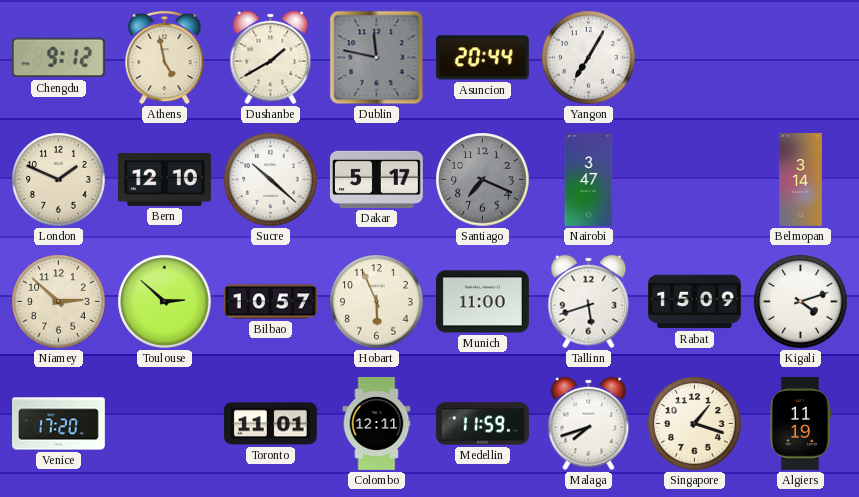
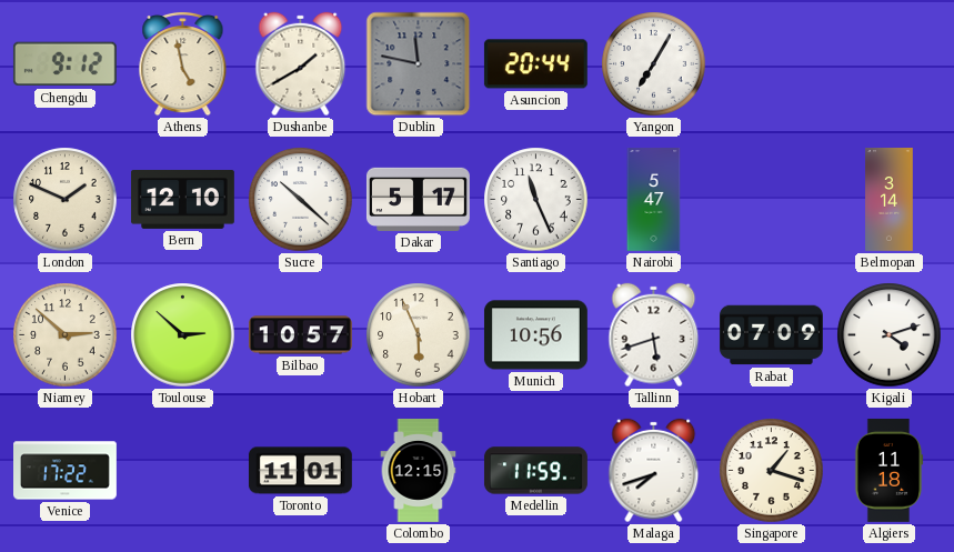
Santiago: 7:19 -> 11:26
Santiago dial: grey -> white
Nairobi: 3:47 -> 5:47
Munich: 11:00 -> 10:56
Rabat: 15:09 -> 07:09
Venice: 17:20 -> 17:22
Colombo: 12:11 -> 12:15
Algiers: 11:19 -> 11:18
